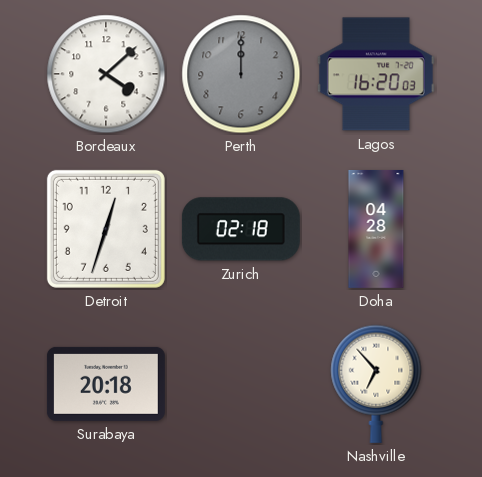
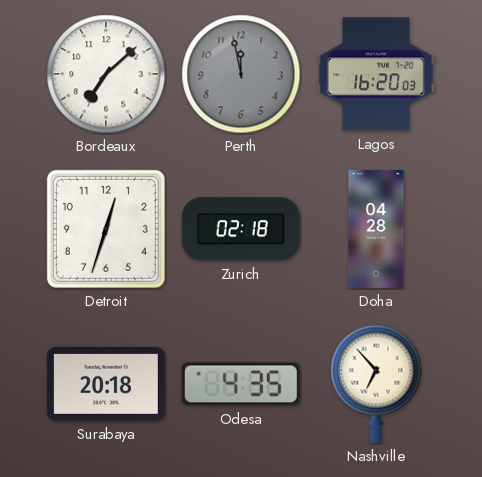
Bordeaux: 4:08 -> 7:08
Perth: 12:00 -> 11:58
Odesa: none -> 4:35
